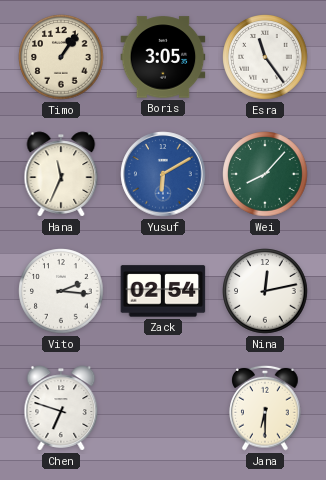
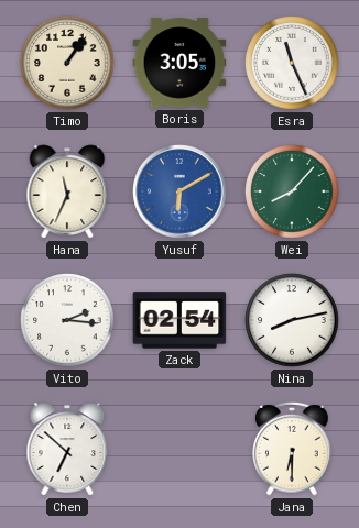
Esra: 11:24 -> 11:26
Nina: 12:13 -> 8:13
Chen: 6:48 -> 6:52
